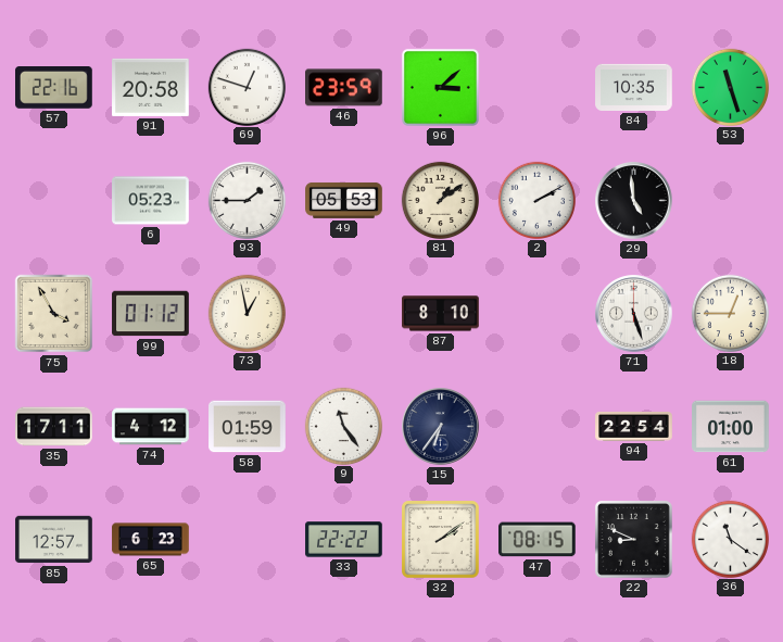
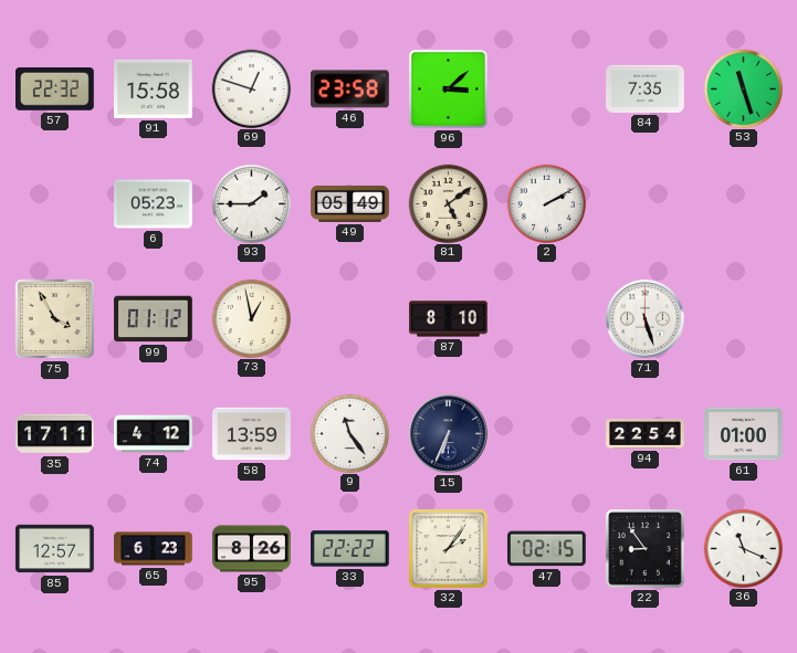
57: 22:16 -> 22:32
91: 20:58 -> 15:58
46: 23:59 -> 23:58
84: 10:35 -> 7:35
49: 05:53 -> 05:49
81: 1:09 -> 5:09
29: 4:59 -> none
18: 12:45 -> none
58: 01:59 -> 13:59
15: 6:36 -> 6:34
95: none -> 8:26
32: 2:09 -> 2:06
47: 08:15 -> 02:15
22: 8:49 -> 8:54
36: 11:21 -> 11:19
